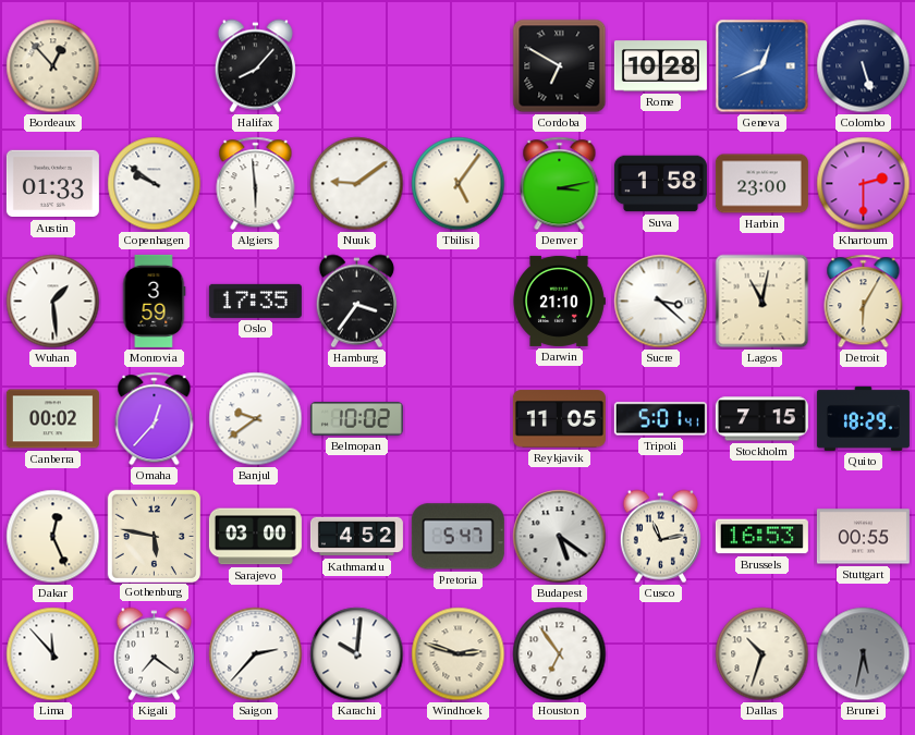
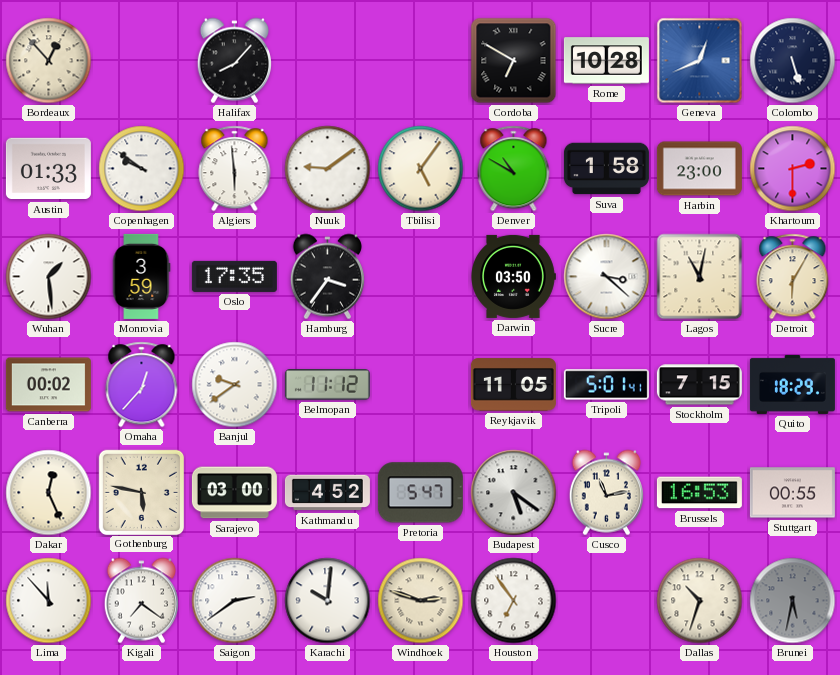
Denver: 3:13 -> 10:50
Darwin: 21:10 -> 03:50
Belmopan: 10:02 -> 11:12
Saigon: 2:37 -> 2:39
